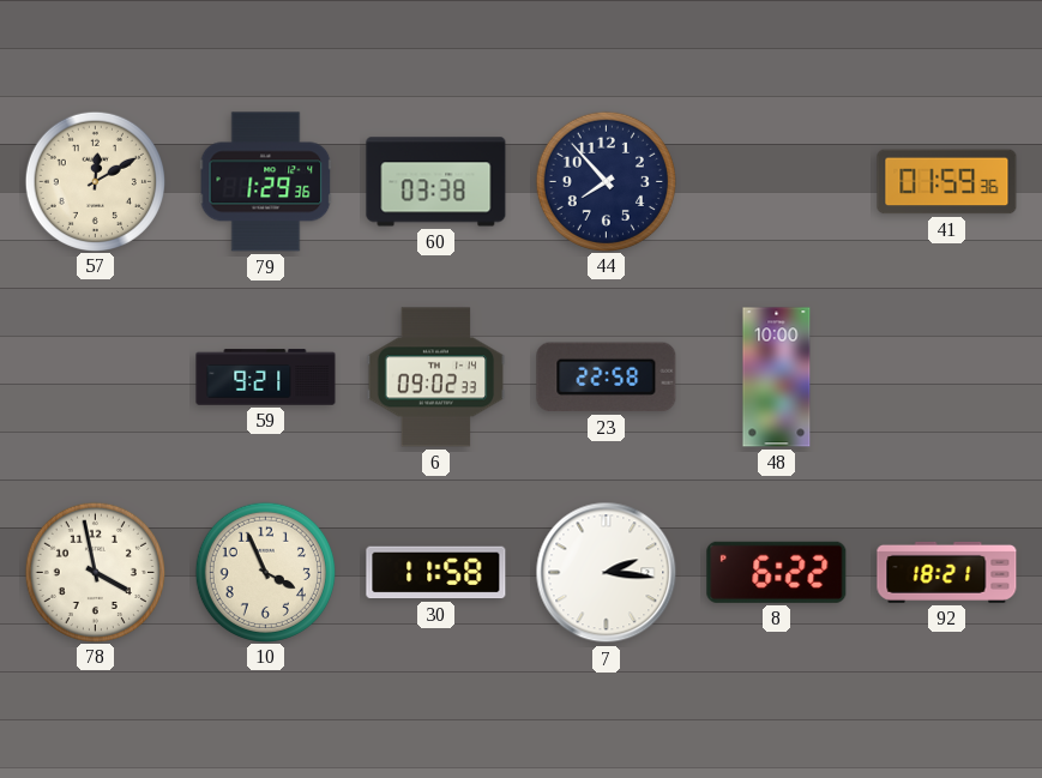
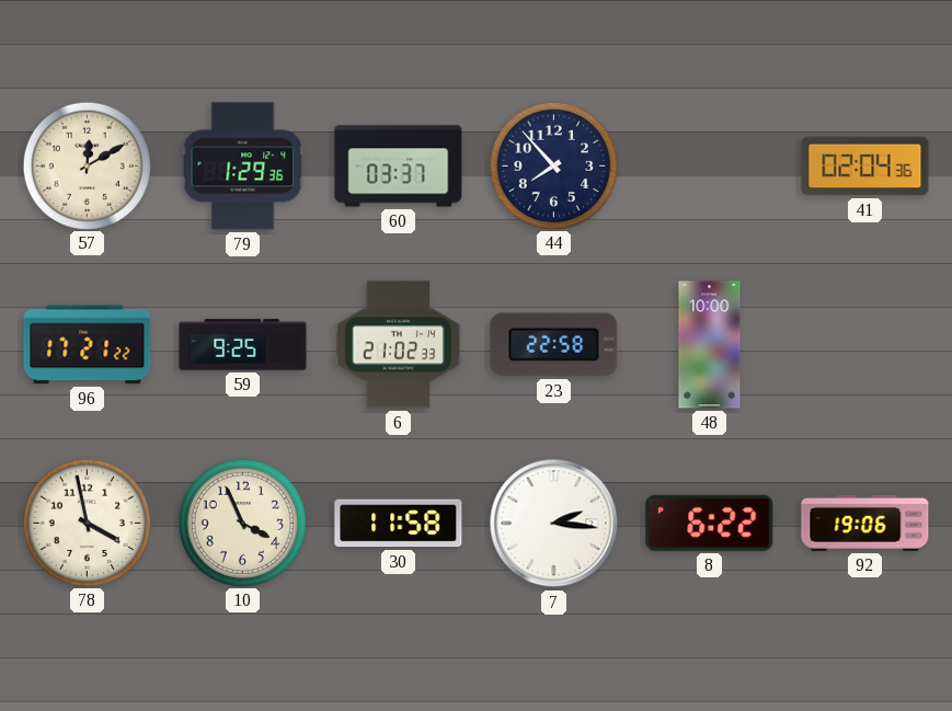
60: 03:38 -> 03:37
41: 01:59 -> 02:04
96: none -> 17:21
59: 9:21 -> 9:25
6: 09:02 -> 21:02
92: 18:21 -> 19:06
